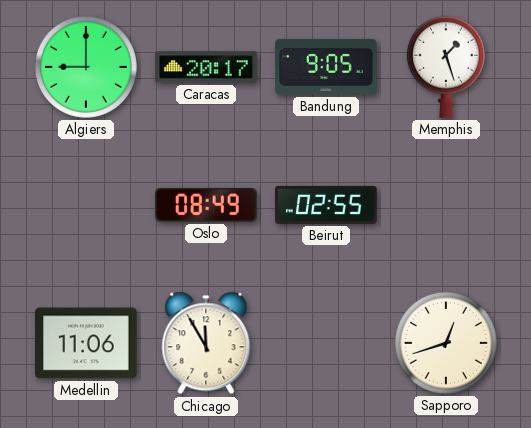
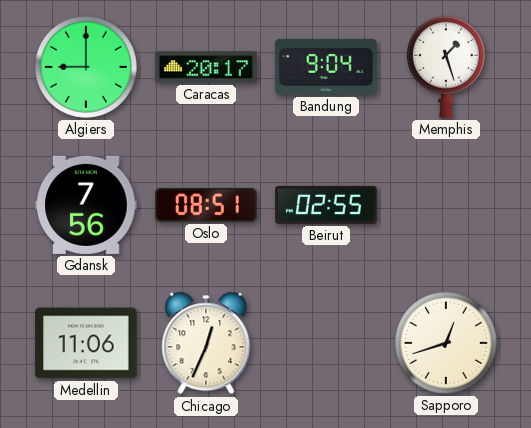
Bandung: 9:05 -> 9:04
Gdansk: none -> 7:56
Oslo: 08:49 -> 08:51
Chicago: 11:55 -> 12:34
